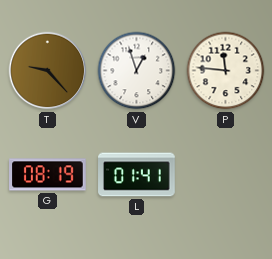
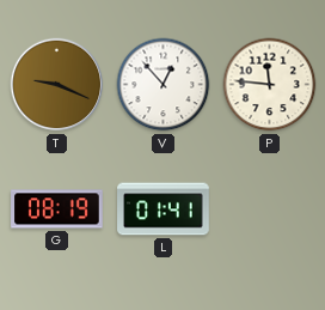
T: 9:23 -> 9:19
V: 12:57 -> 12:53
